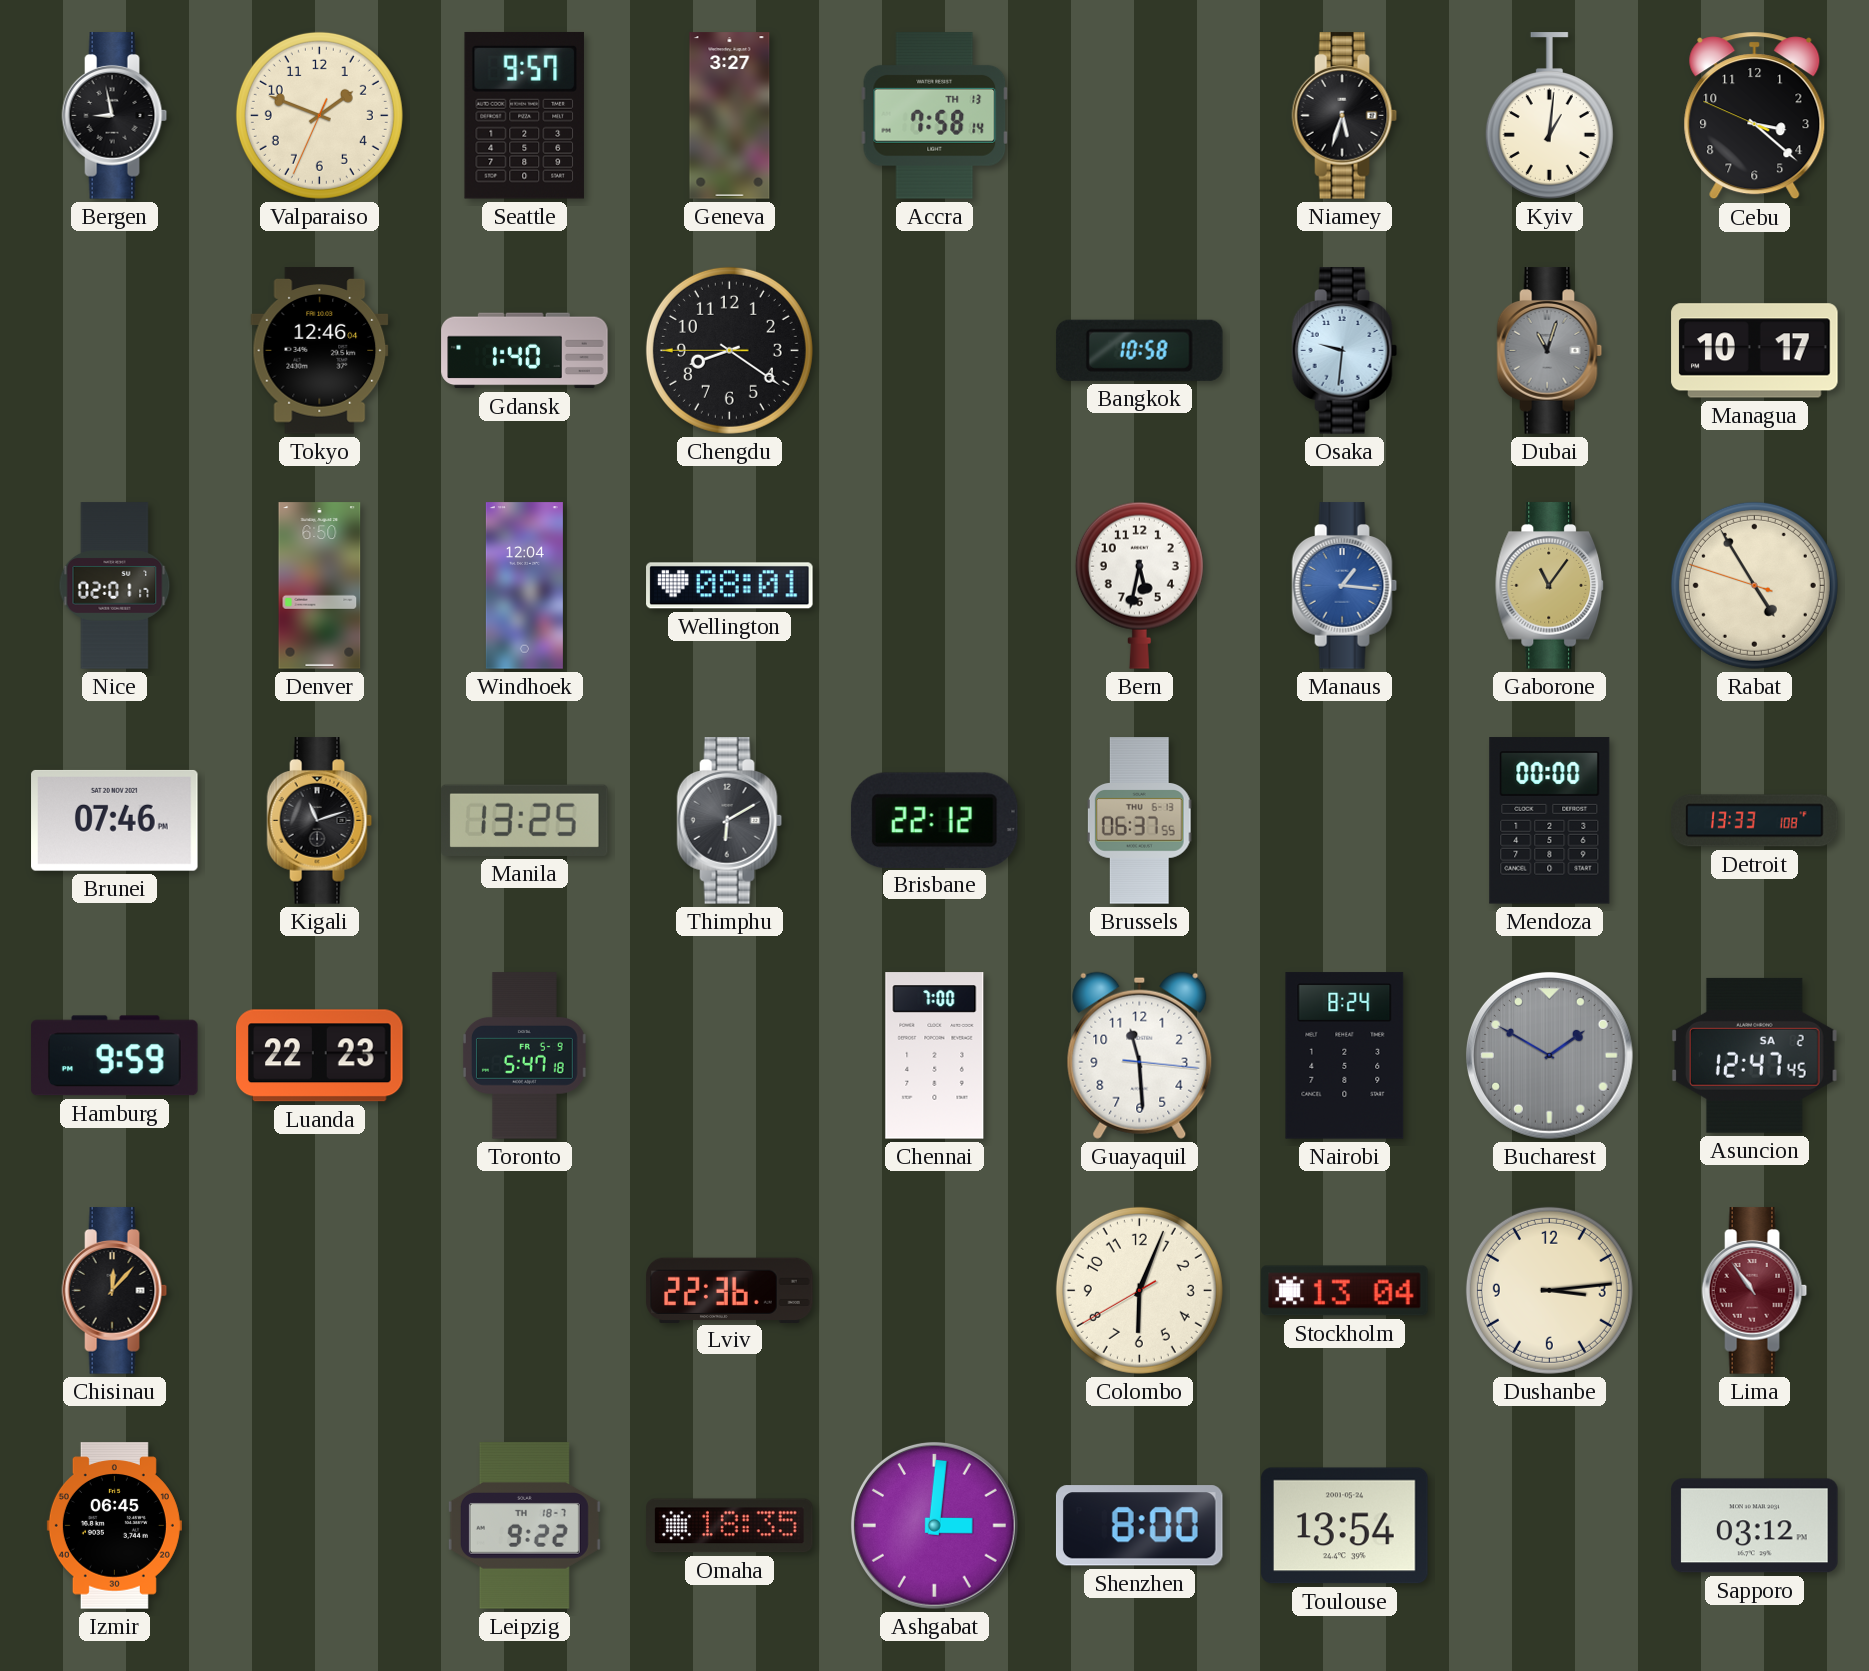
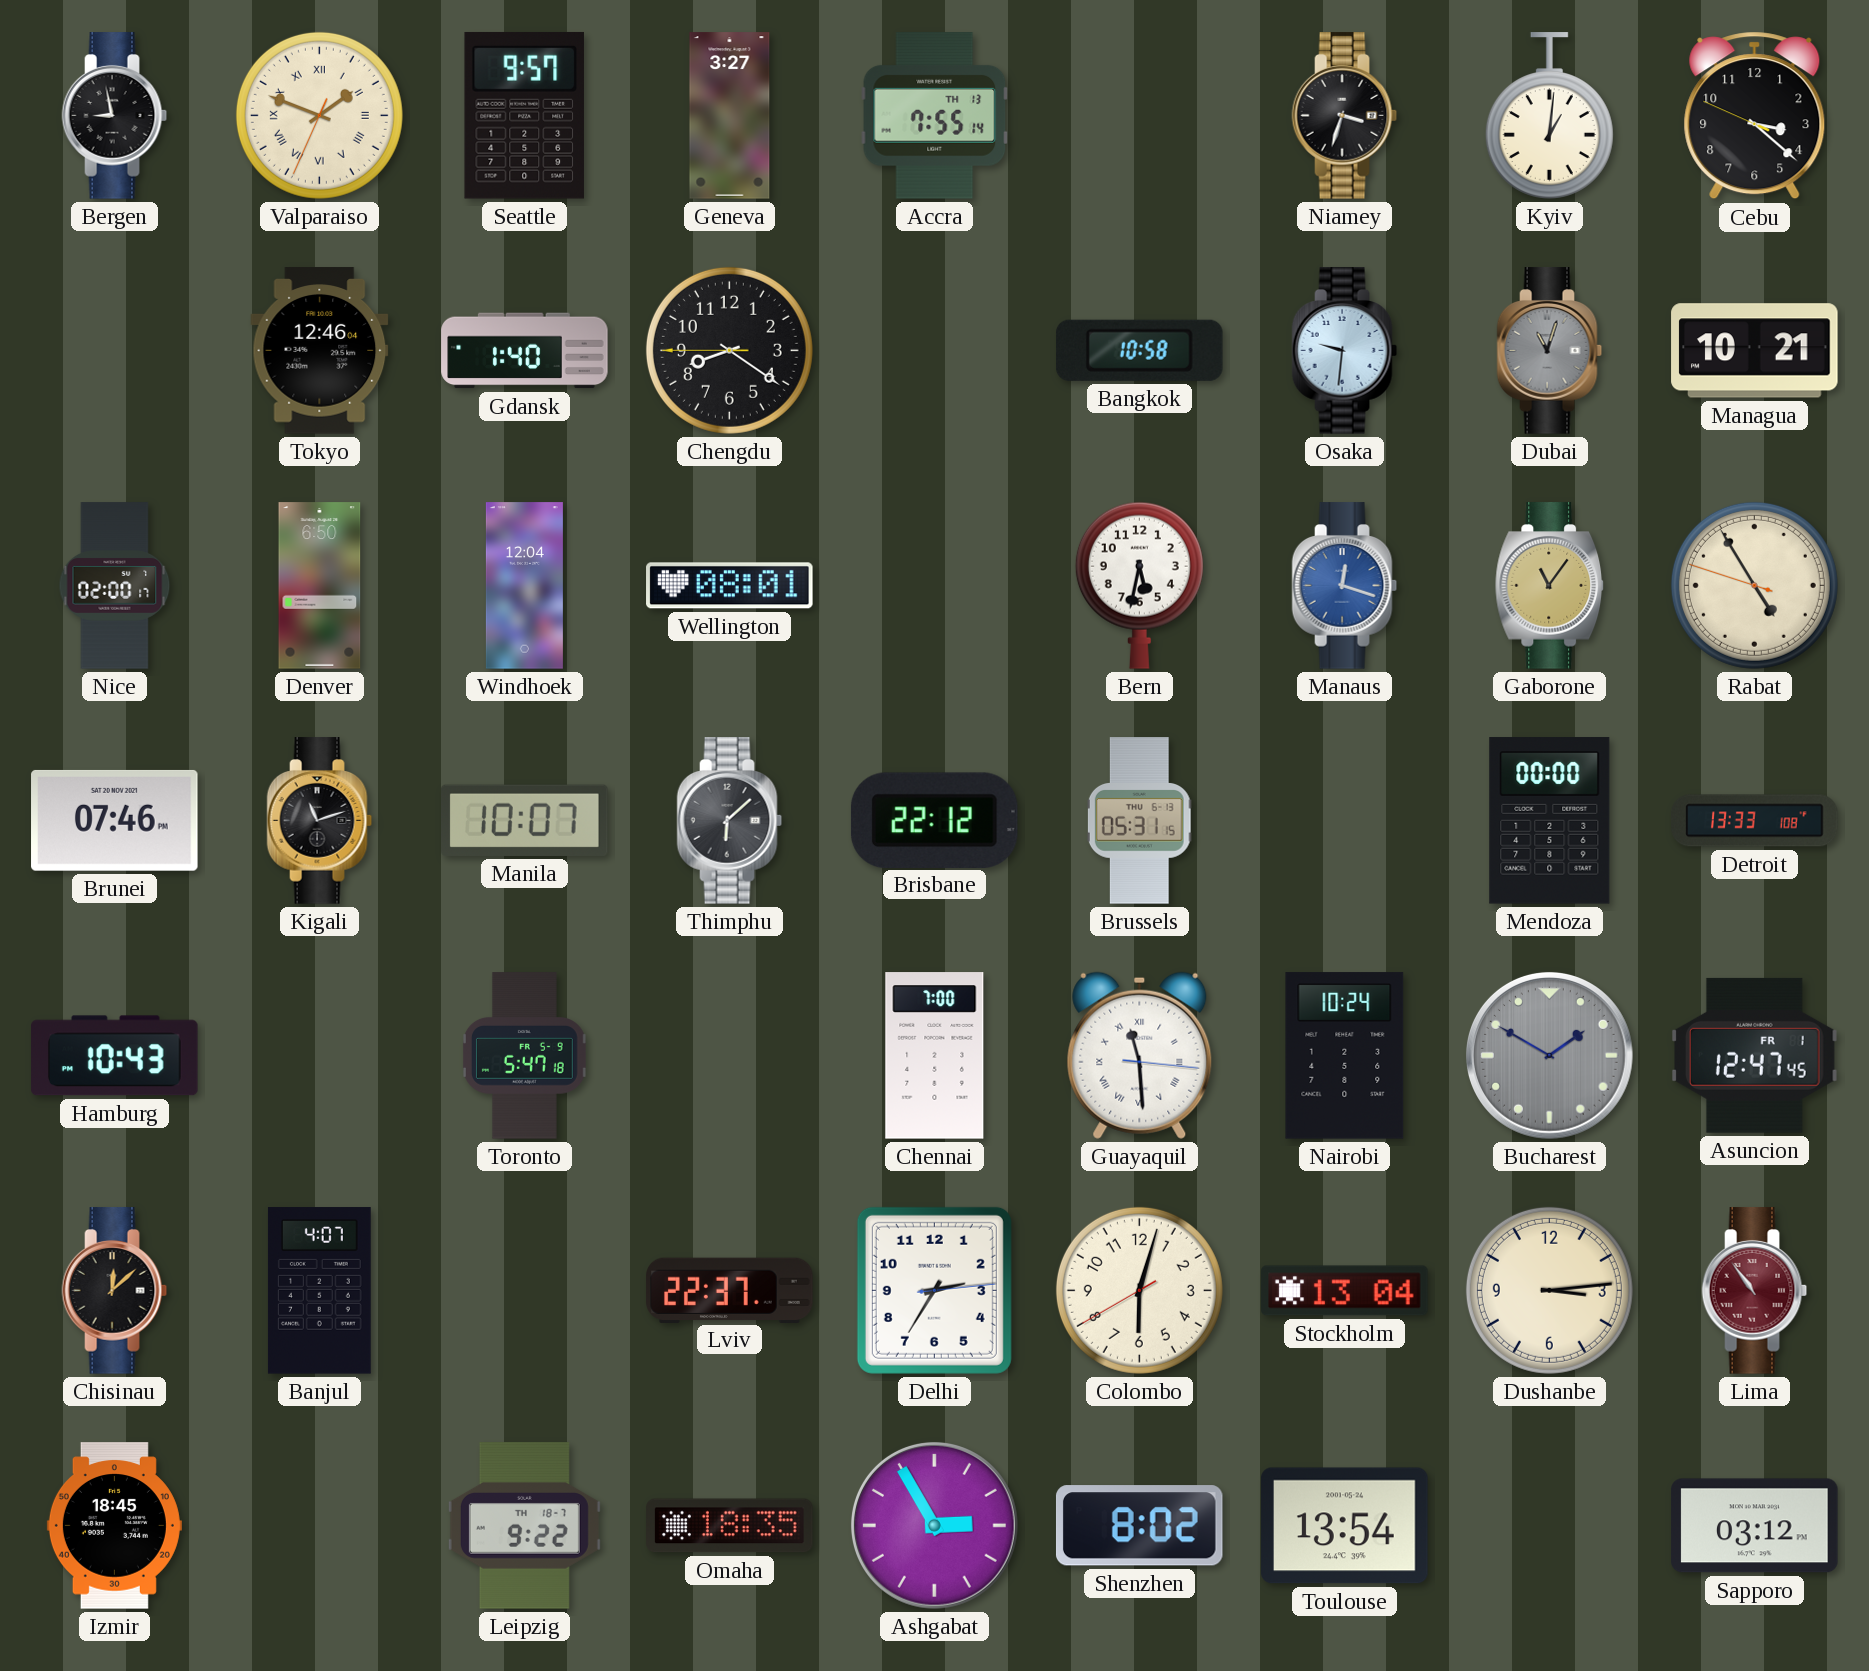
Valparaiso numerals: Arabic -> Roman
Accra: 7:58 -> 7:55
Niamey: 5:33 -> 3:33
Managua: 10:17 -> 10:21
Nice: 02:01 -> 02:00
Manaus: 1:16 -> 12:18
Manila: 13:25 -> 10:07
Thimphu: 6:10 -> 6:08
Brussels: 06:37 -> 05:31
Hamburg: 9:59 -> 10:43
Luanda: 22:23 -> none
Guayaquil numerals: Arabic -> Roman
Nairobi: 8:24 -> 10:24
Asuncion date: SA 2 -> FR 1
Chisinau: 12:07 -> 12:08
Banjul: none -> 4:07
Lviv: 22:36 -> 22:37
Delhi: none -> 2:35
Colombo: 6:03 -> 6:02
Izmir: 06:45 -> 18:45
Ashgabat: 3:01 -> 2:55
Shenzhen: 8:00 -> 8:02
